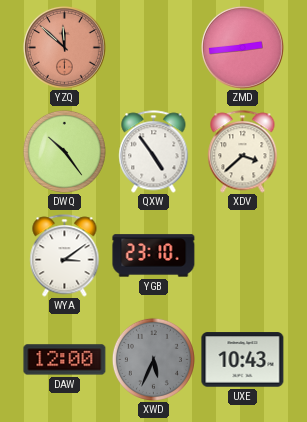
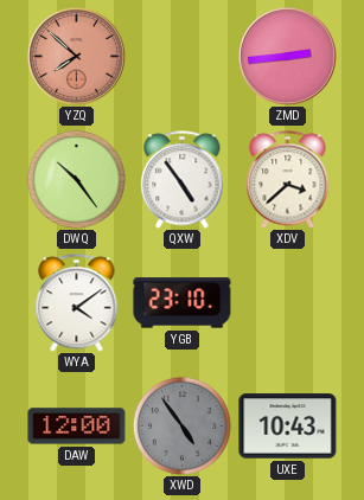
YZQ: 11:52 -> 7:52
WYA: 3:09 -> 4:09
XWD: 5:34 -> 4:54
